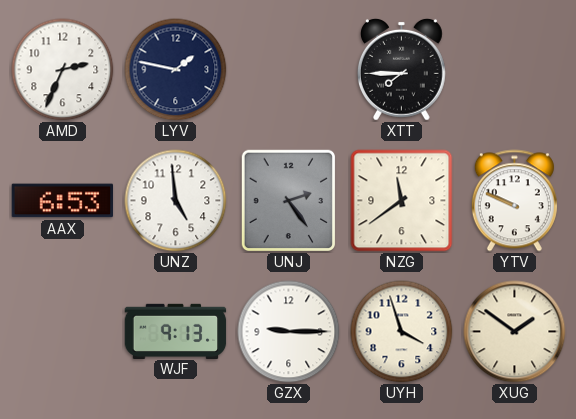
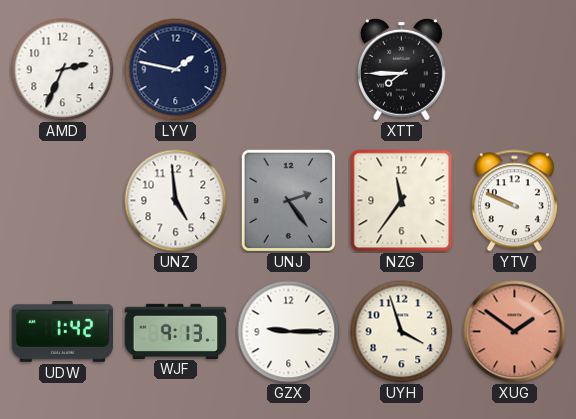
AAX: 6:53 -> none
NZG: 11:39 -> 11:36
UDW: none -> 1:42
XUG dial: cream -> salmon
